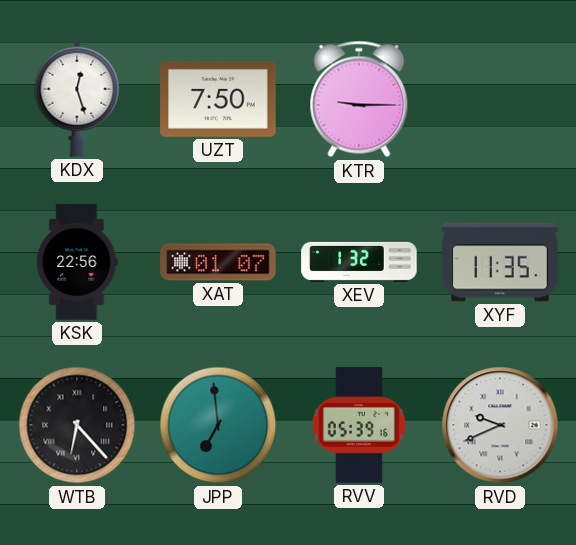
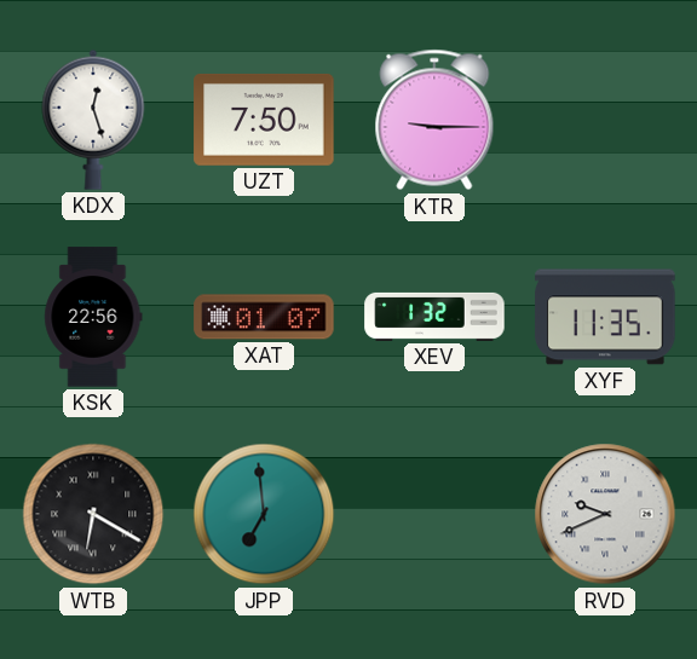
WTB: 6:23 -> 6:20
RVV: 05:39 -> none
